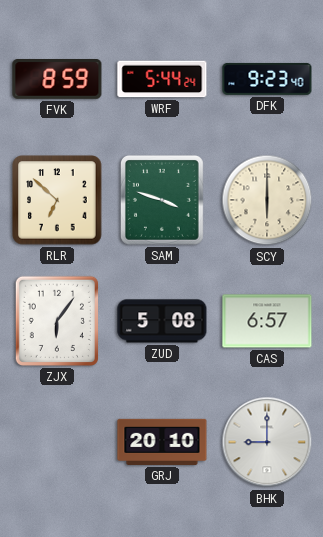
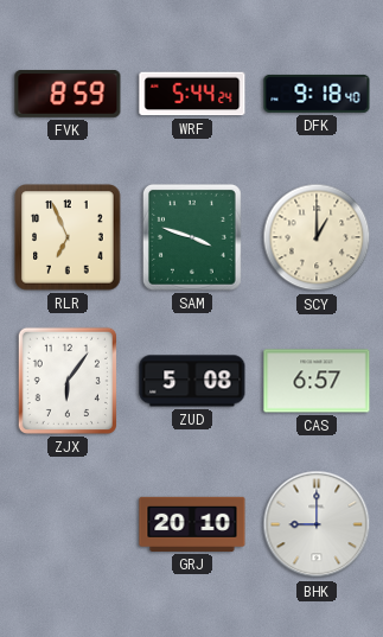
DFK: 9:23 -> 9:18
RLR: 6:52 -> 6:56
SCY: 6:00 -> 1:00
